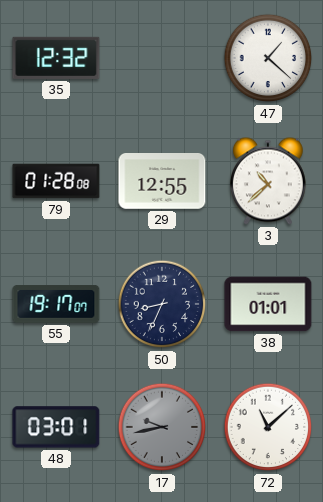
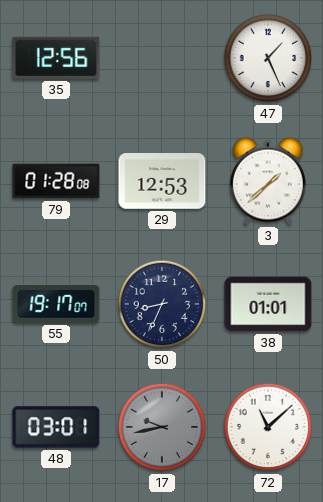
35: 12:32 -> 12:56
47: 1:22 -> 1:26
29: 12:55 -> 12:53
3: 10:38 -> 1:38
